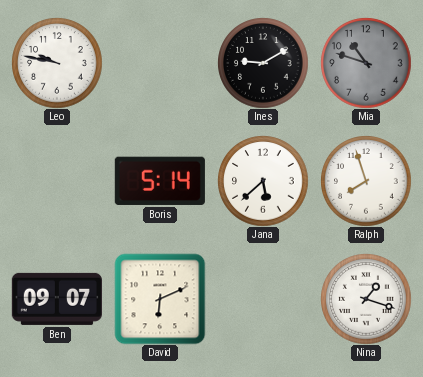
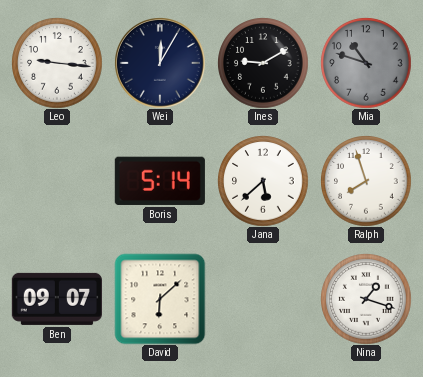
Leo: 9:47 -> 9:16
Wei: none -> 12:05
David: 6:11 -> 6:08
